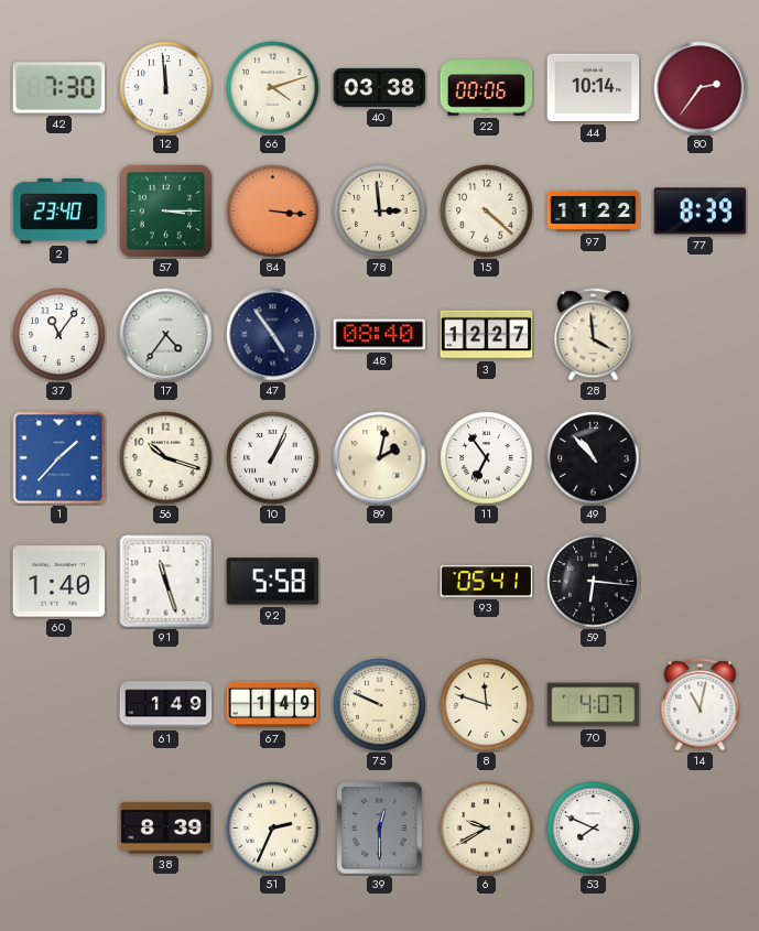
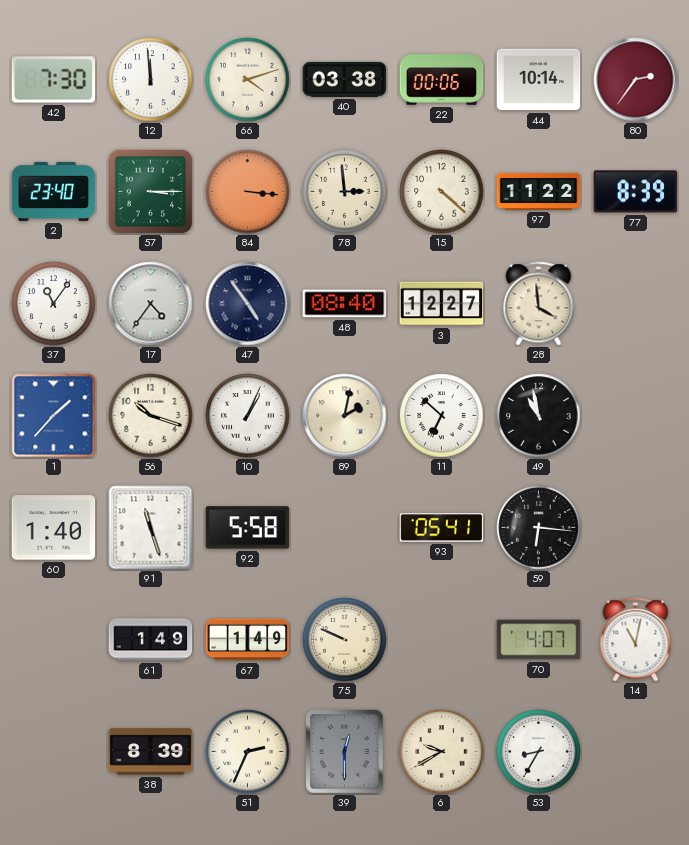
11: 6:54 -> 6:52
49: 10:53 -> 10:58
8: 11:48 -> none
53: 7:49 -> 8:35
